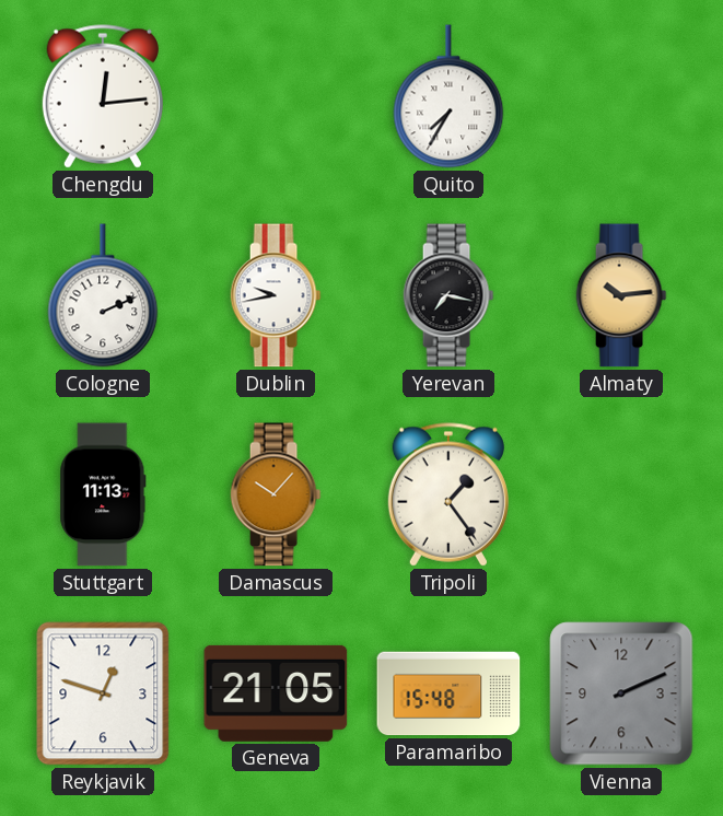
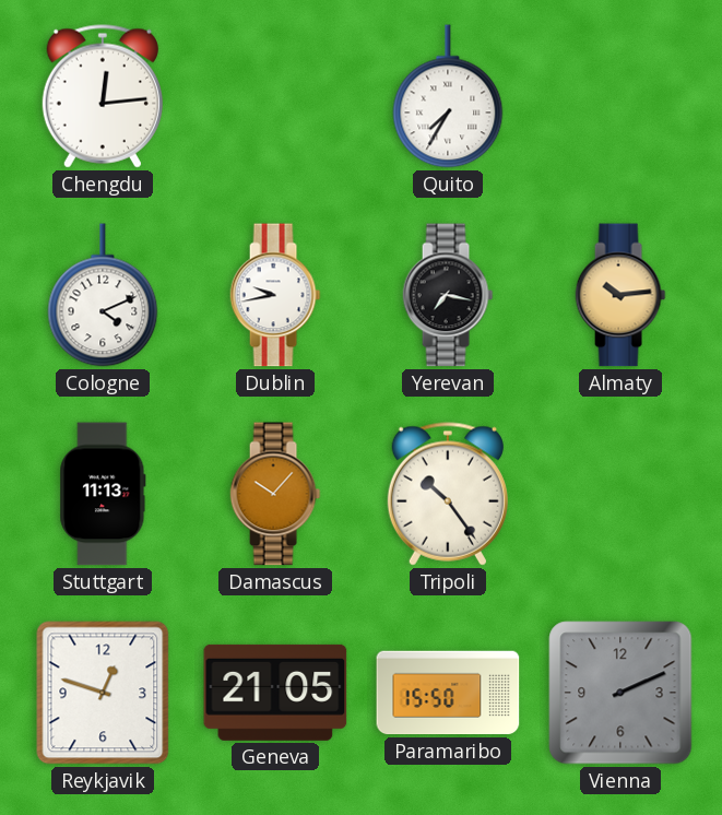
Cologne: 2:11 -> 4:11
Tripoli: 1:24 -> 10:24
Paramaribo: 15:48 -> 15:50
